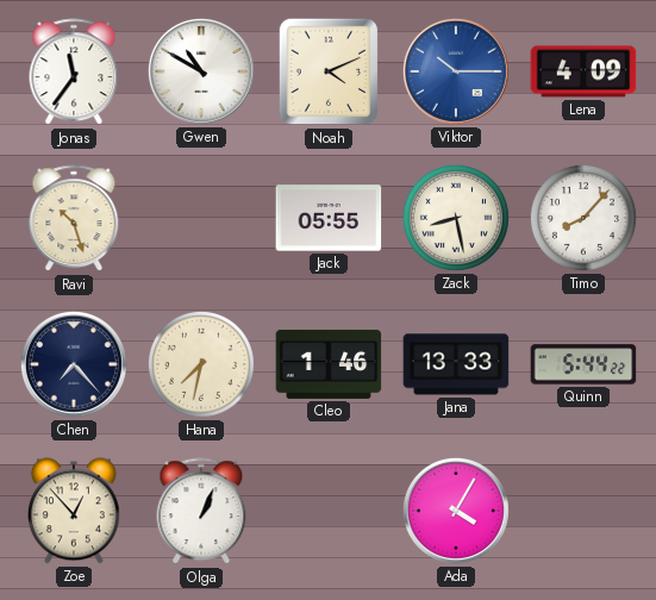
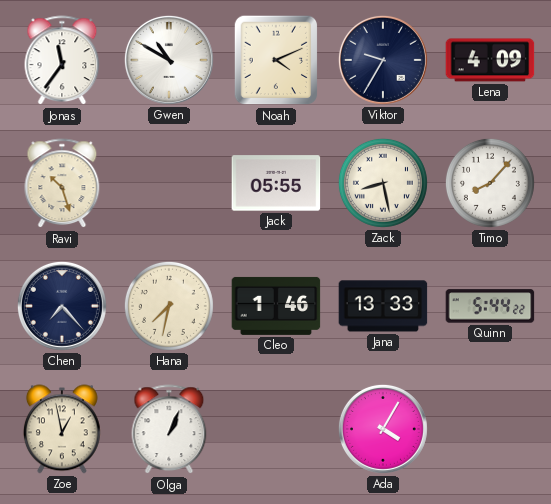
Viktor: 10:15 -> 9:35
Viktor dial: blue -> navy
Zoe: 12:53 -> 12:58
